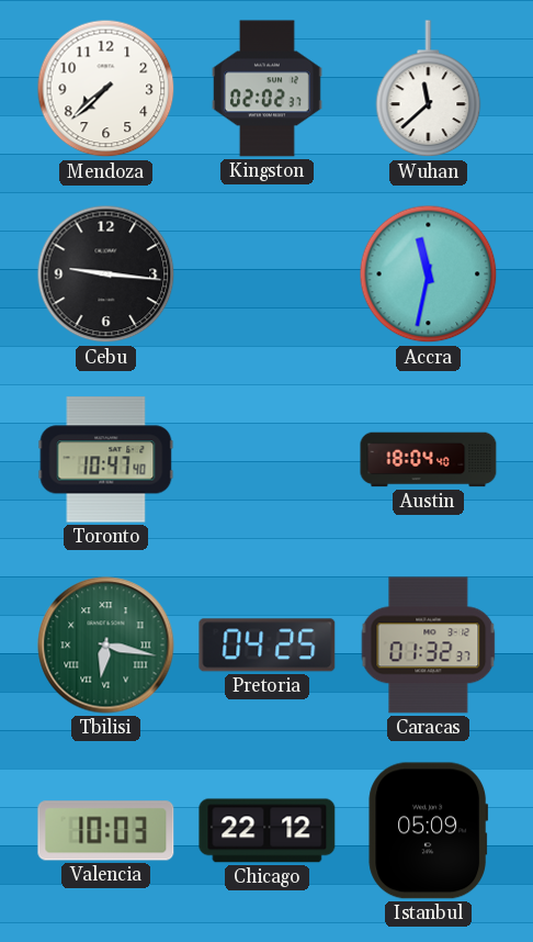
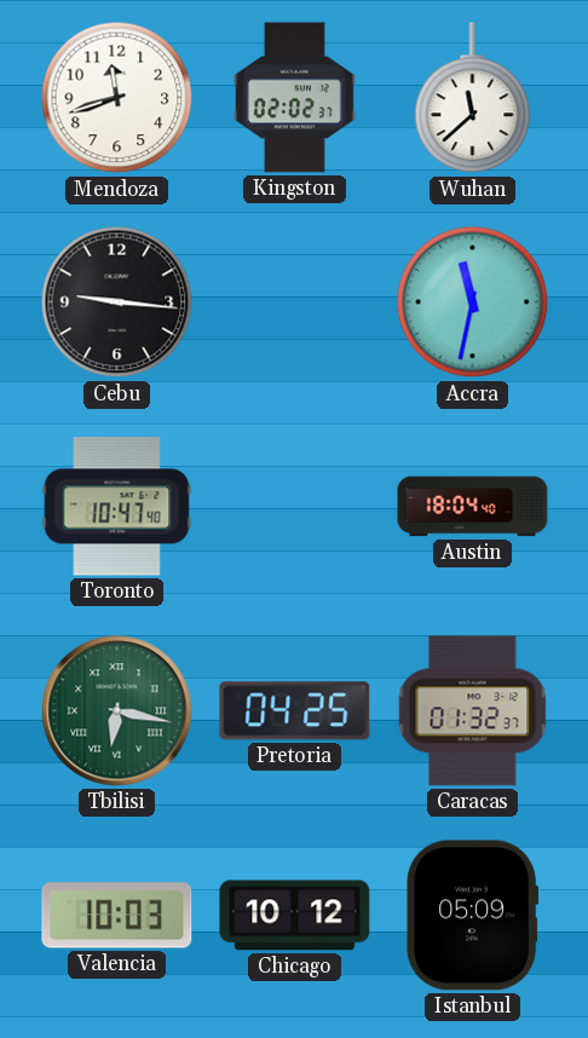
Mendoza: 7:38 -> 11:42
Chicago: 22:12 -> 10:12
